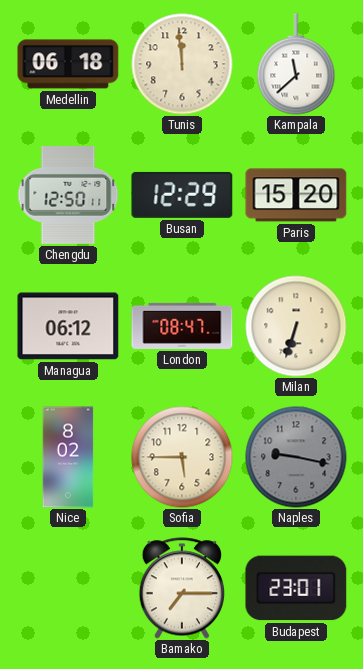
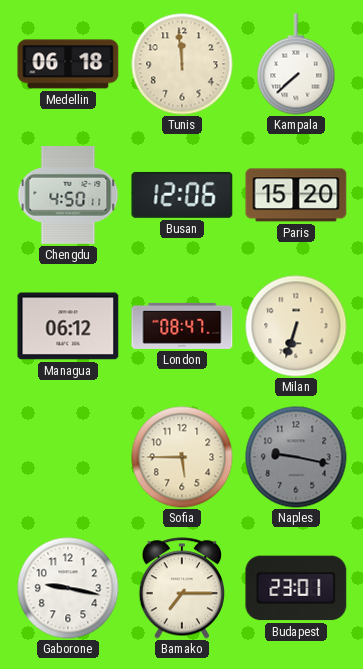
Kampala: 11:38 -> 7:38
Chengdu: 12:50 -> 4:50
Busan: 12:29 -> 12:06
Nice: 8:02 -> none
Gaborone: none -> 9:17
